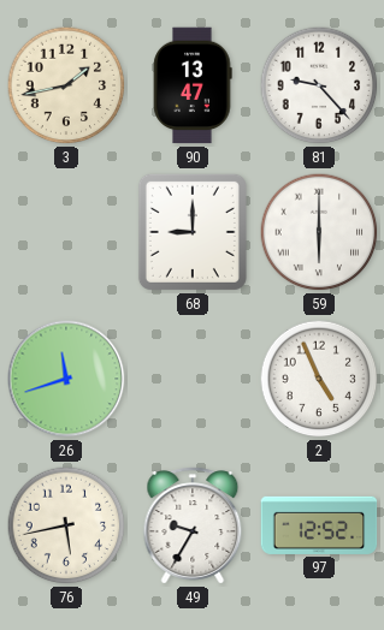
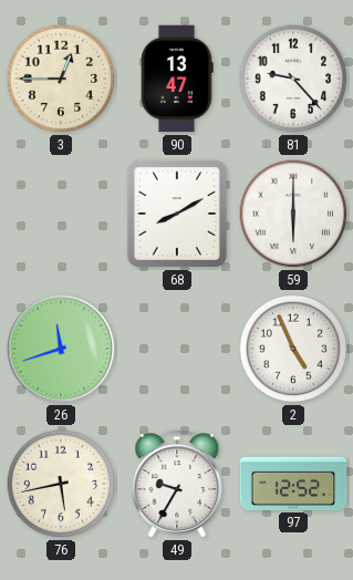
3: 1:43 -> 12:45
68: 9:00 -> 8:10
